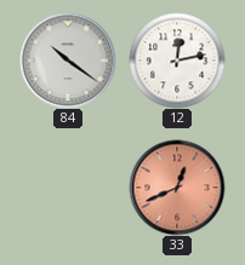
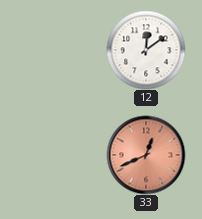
84: 10:21 -> none
12: 12:13 -> 12:09
